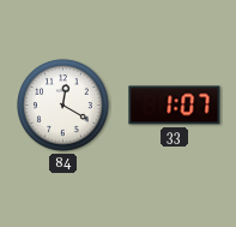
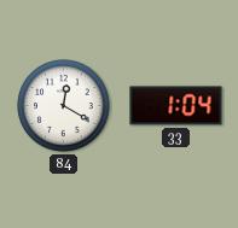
33: 1:07 -> 1:04
